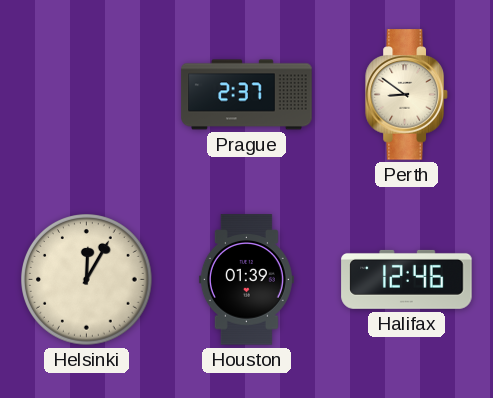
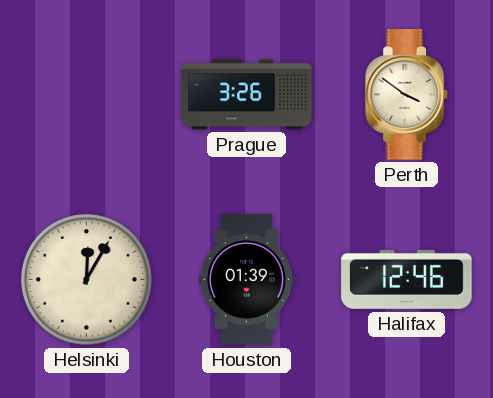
Prague: 2:37 -> 3:26
Perth: 8:51 -> 3:51
